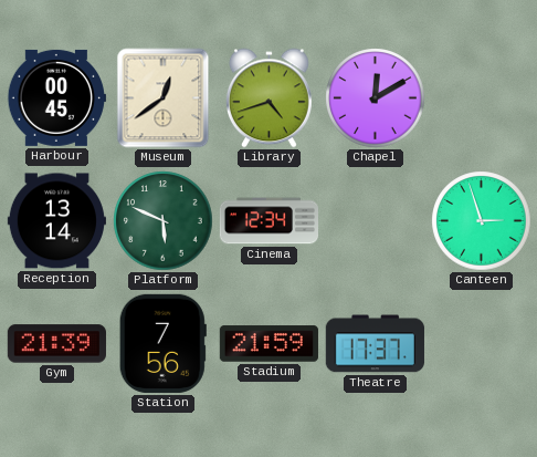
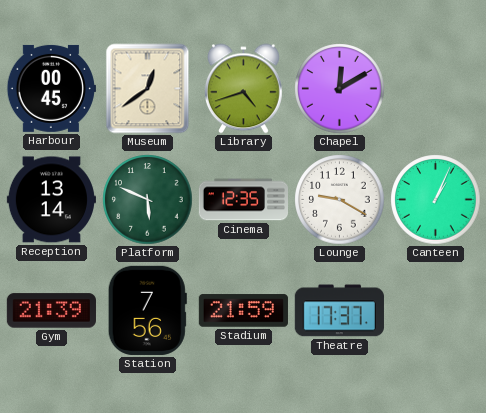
Cinema: 12:34 -> 12:35
Lounge: none -> 9:20
Canteen: 2:57 -> 1:04
